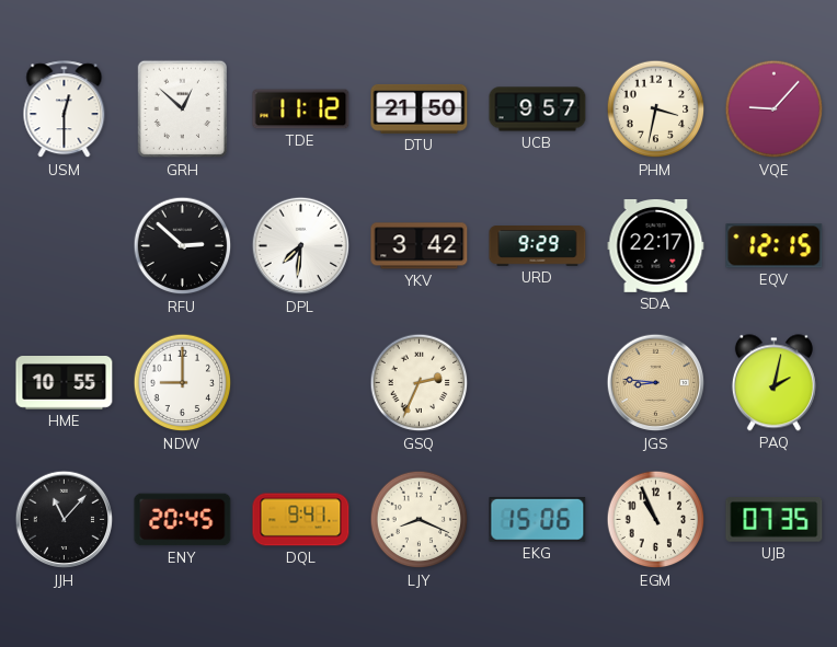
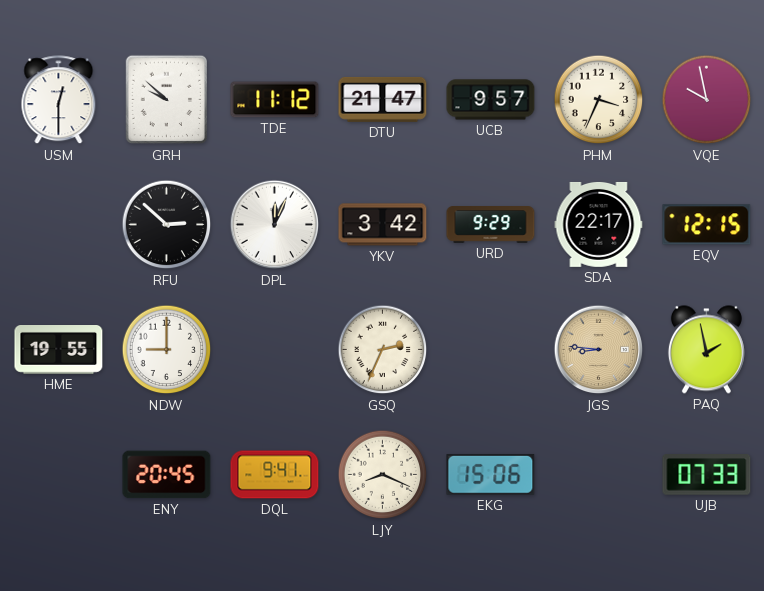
GRH: 12:52 -> 9:52
DTU: 21:50 -> 21:47
PHM: 3:32 -> 3:34
VQE: 9:07 -> 9:58
DPL: 7:31 -> 12:04
HME: 10:55 -> 19:55
PAQ: 2:02 -> 1:58
JJH: 11:07 -> none
EGM: 10:56 -> none
UJB: 07:35 -> 07:33
